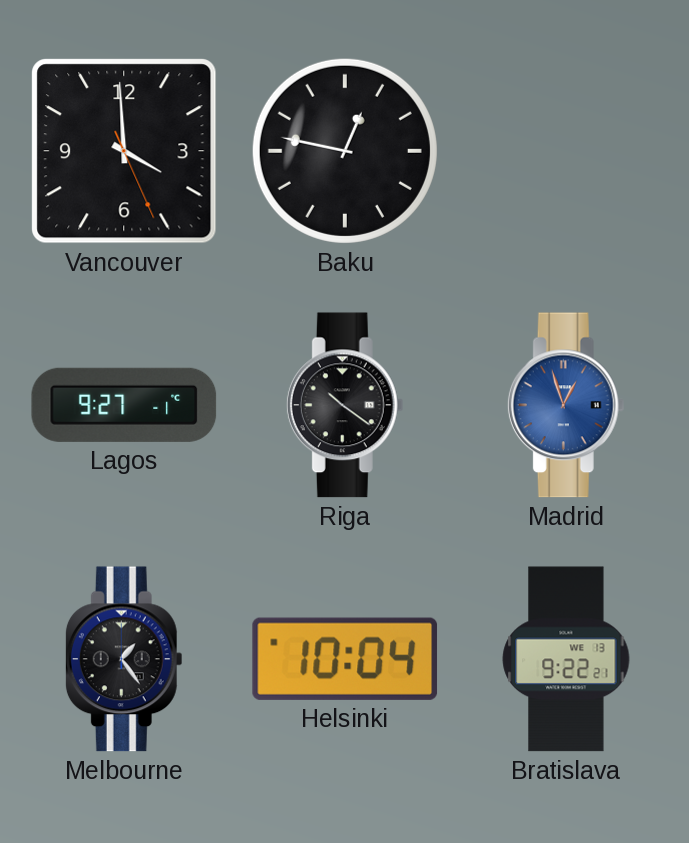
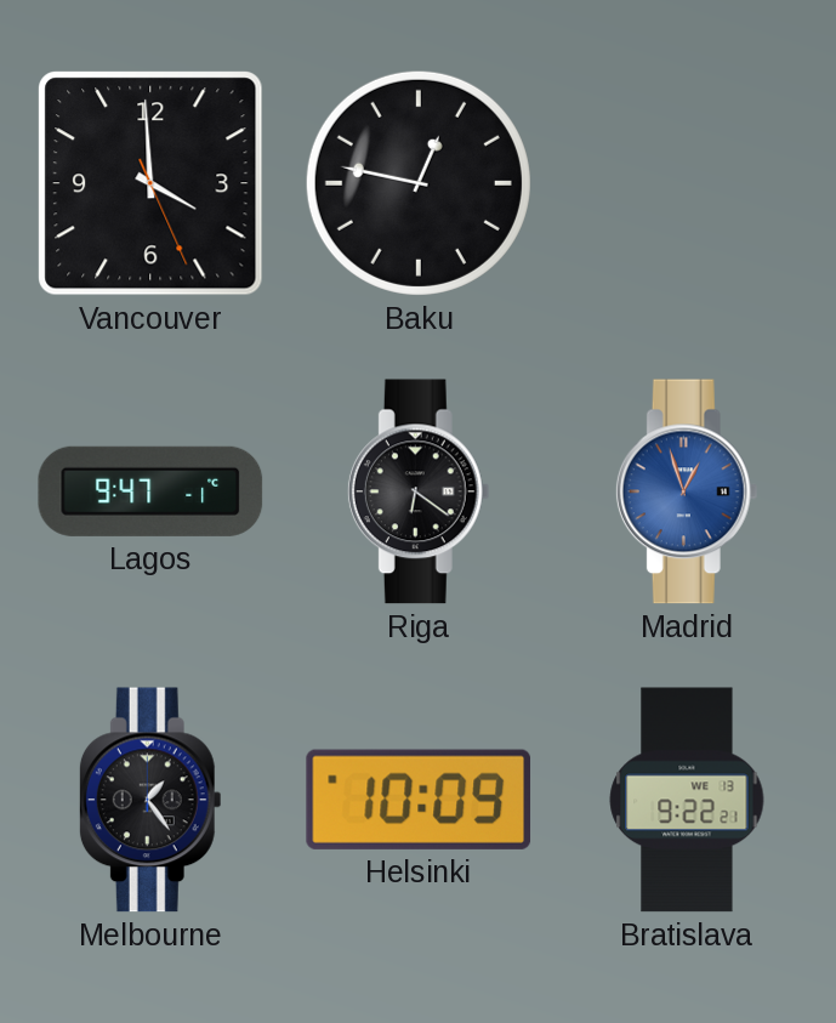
Lagos: 9:27 -> 9:47
Riga: 10:21 -> 6:21
Helsinki: 10:04 -> 10:09
